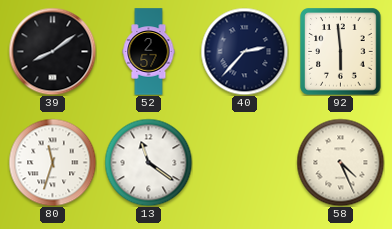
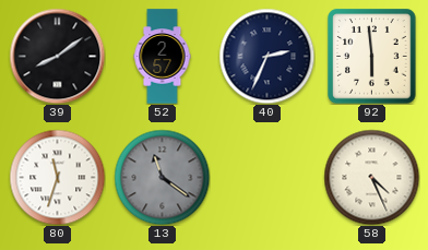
40: 2:37 -> 2:34
13 dial: white -> grey
